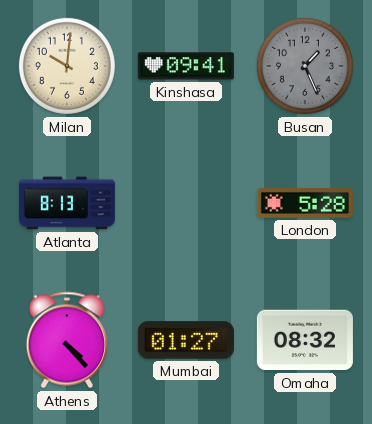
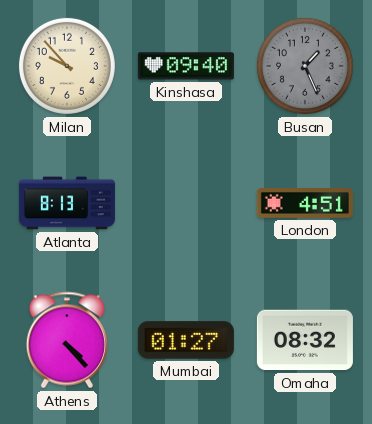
Milan: 10:01 -> 9:53
Kinshasa: 09:41 -> 09:40
London: 5:28 -> 4:51
